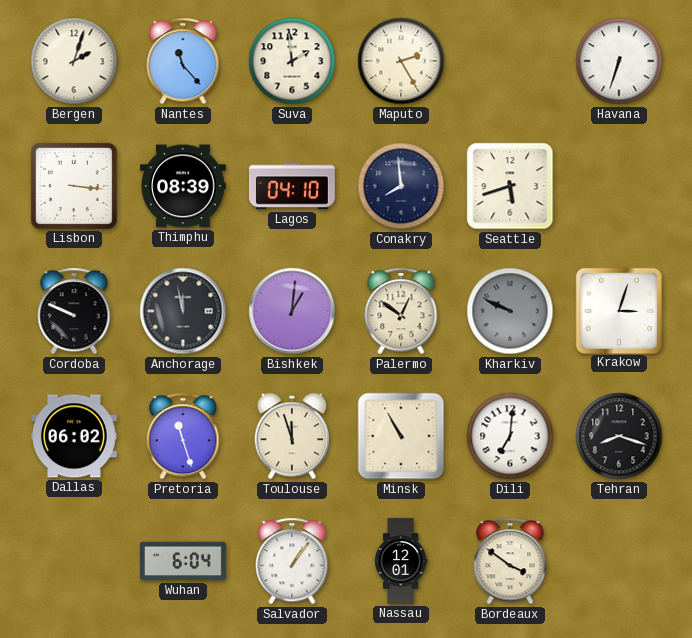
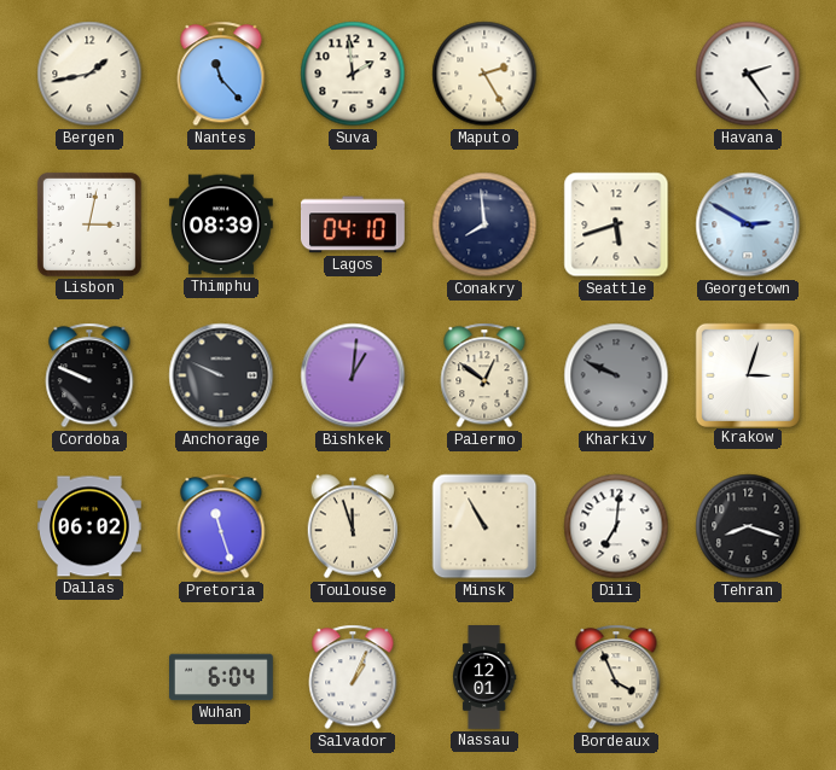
Bergen: 2:03 -> 1:43
Havana: 6:33 -> 2:24
Lisbon: 3:16 -> 3:02
Georgetown: none -> 2:50
Anchorage: 11:58 -> 9:49
Salvador: 1:06 -> 1:04
Bordeaux: 3:51 -> 3:56
